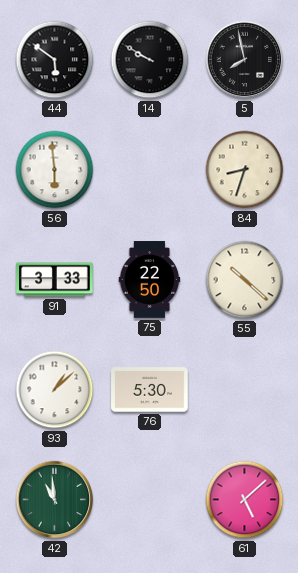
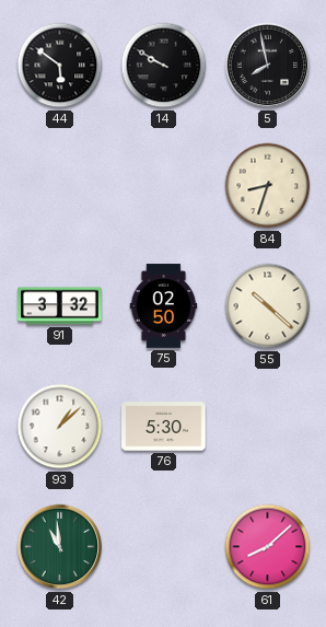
56: 5:59 -> none
91: 3:33 -> 3:32
75: 22:50 -> 02:50
61: 5:08 -> 8:08
